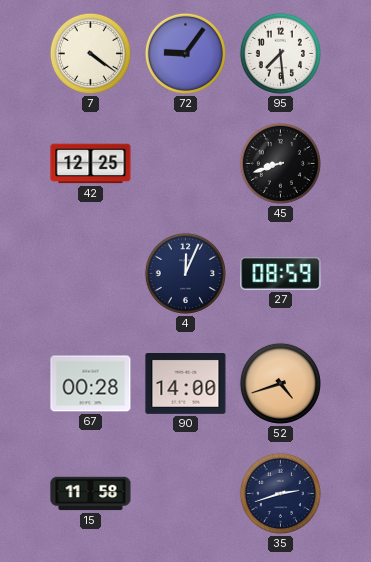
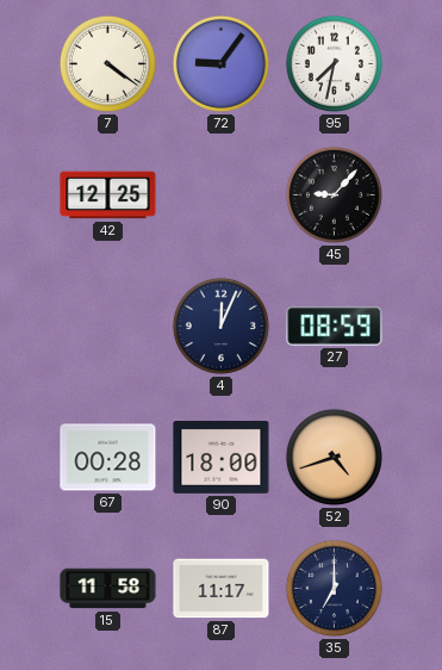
95: 7:29 -> 7:32
45: 8:42 -> 9:07
90: 14:00 -> 18:00
87: none -> 11:17
35: 2:42 -> 7:00
